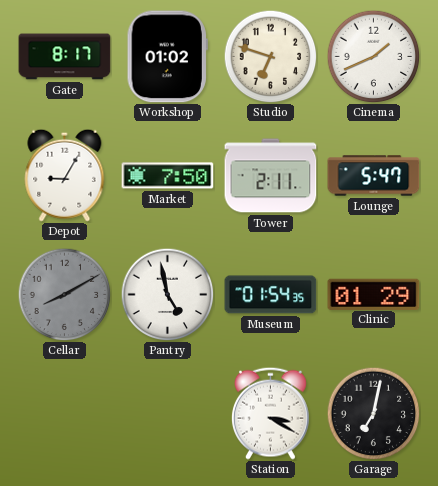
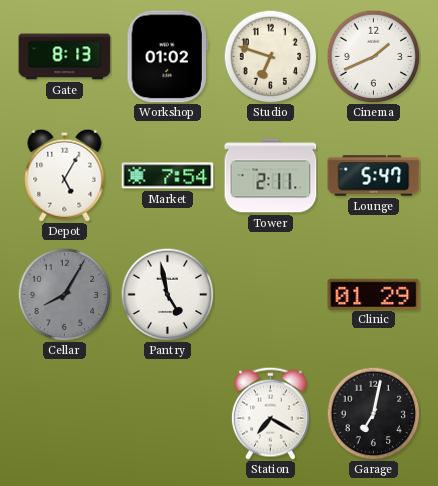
Gate: 8:17 -> 8:13
Depot: 9:05 -> 5:05
Market: 7:50 -> 7:54
Cellar: 8:10 -> 8:05
Museum: 01:54 -> none
Station: 3:20 -> 7:20
